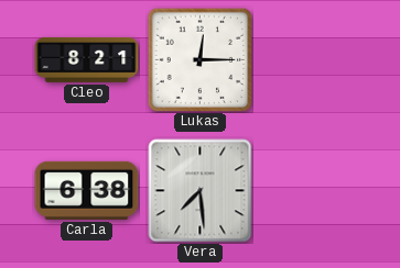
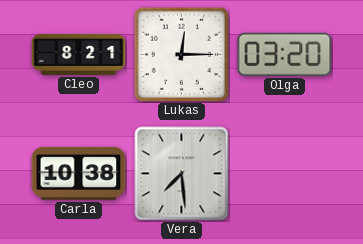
Olga: none -> 03:20
Carla: 6:38 -> 10:38
